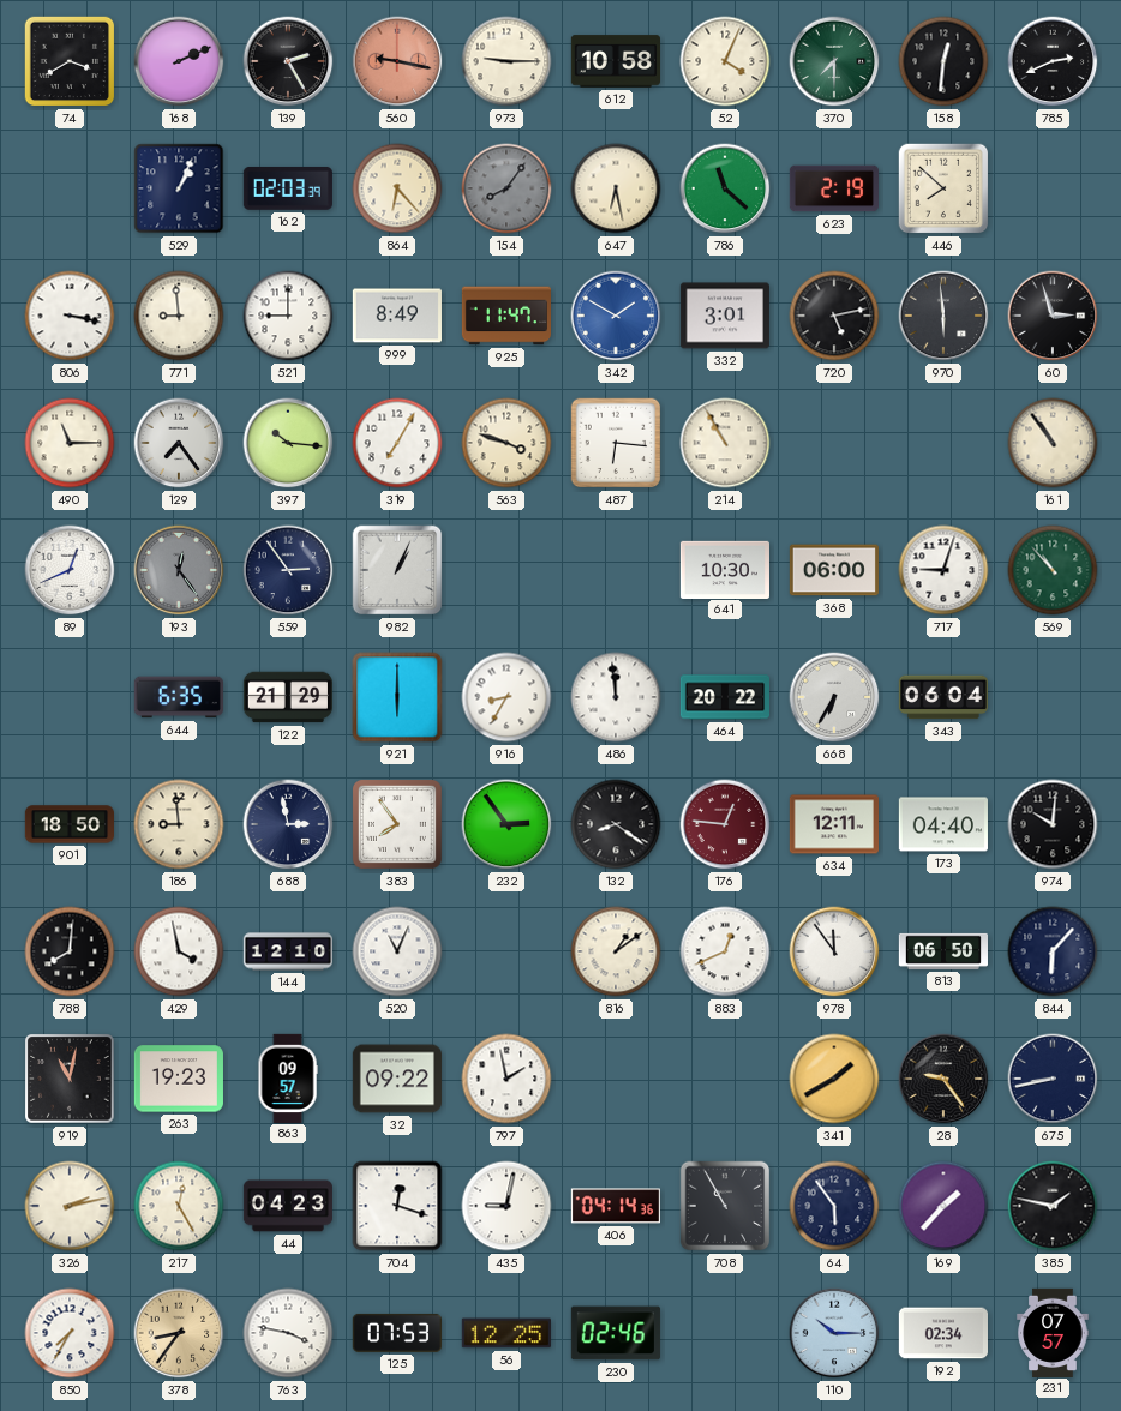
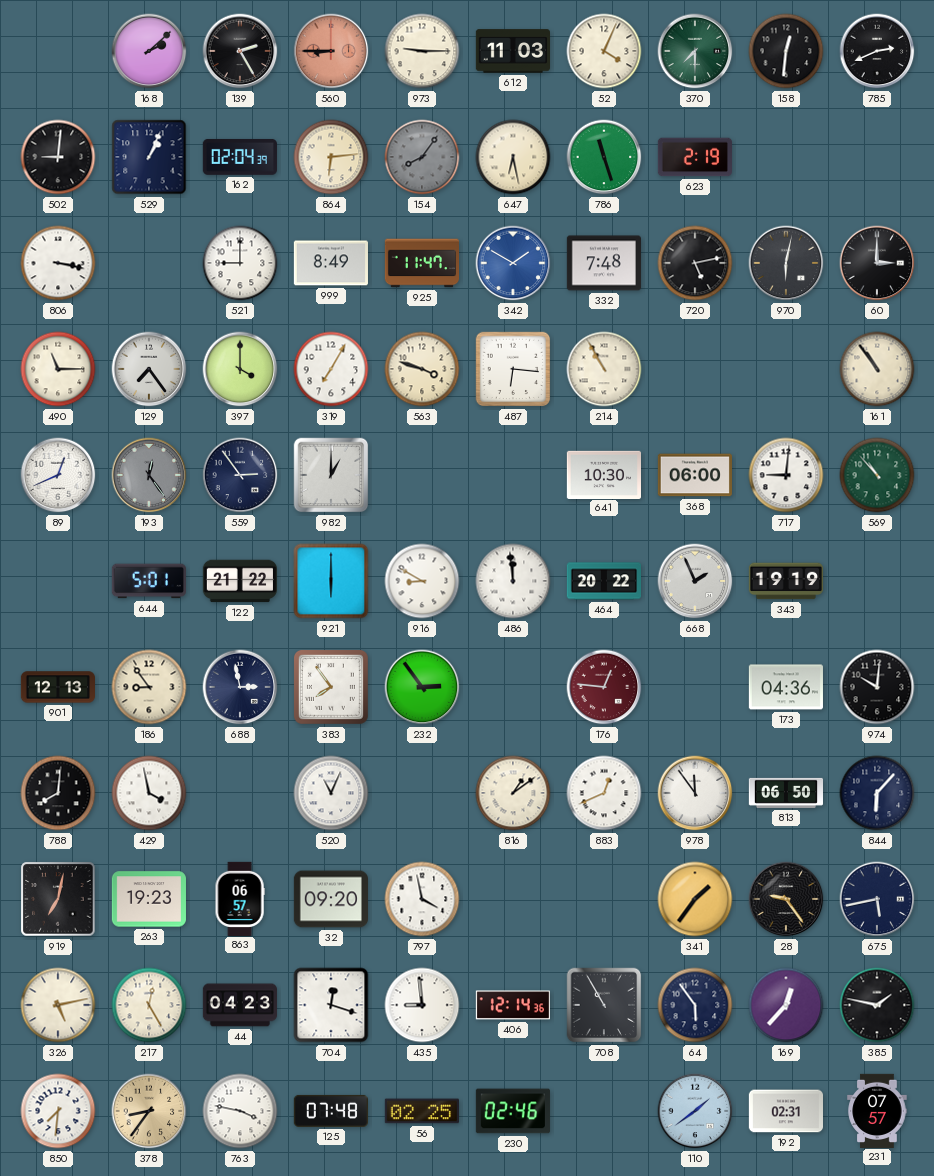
74: 3:40 -> none
168: 2:11 -> 2:08
560: 9:17 -> 8:45
612: 10:58 -> 11:03
502: none -> 9:01
162: 02:03 -> 02:04
864: 6:23 -> 6:14
786: 11:22 -> 11:27
446: 7:52 -> none
771: 8:59 -> none
332: 3:01 -> 7:48
970: 5:59 -> 6:02
60: 2:57 -> 3:00
397: 10:16 -> 4:00
982: 1:04 -> 1:00
717: 9:03 -> 9:01
644: 6:35 -> 5:01
122: 21:29 -> 21:22
916: 8:35 -> 8:50
668: 6:35 -> 1:56
343: 06:04 -> 19:19
901: 18:50 -> 12:13
186: 8:59 -> 8:54
132: 8:21 -> none
634: 12:11 -> none
173: 04:40 -> 04:36
144: 12:10 -> none
919: 11:02 -> 7:02
863: 09:57 -> 06:57
32: 09:22 -> 09:20
797: 1:58 -> 3:58
341: 1:40 -> 1:36
675: 8:43 -> 5:43
326: 2:13 -> 5:13
435: 9:02 -> 8:59
406: 04:14 -> 12:14
169: 1:37 -> 12:37
850: 7:35 -> 7:31
125: 07:53 -> 07:48
56: 12:25 -> 02:25
110: 10:15 -> 1:39
192: 02:34 -> 02:31
